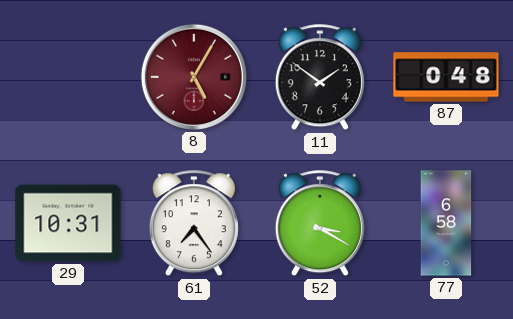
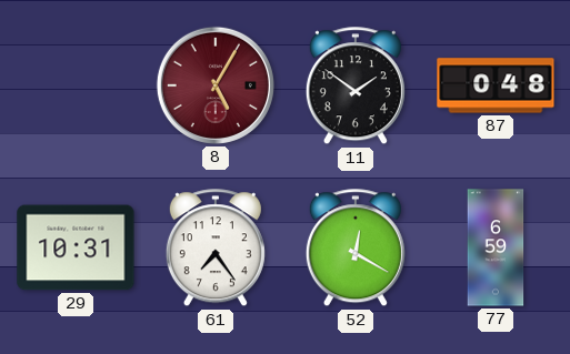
52: 3:20 -> 12:20
77: 6:58 -> 6:59
